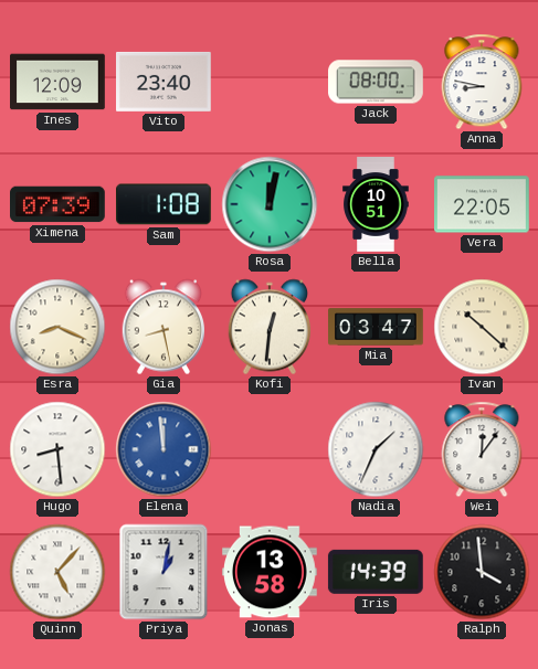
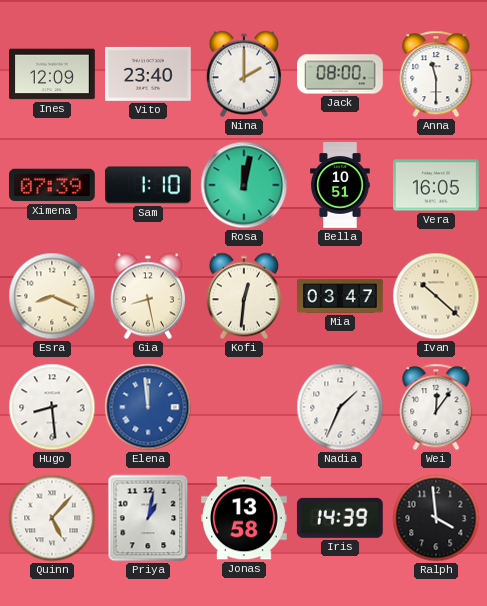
Nina: none -> 2:00
Anna: 8:47 -> 11:30
Sam: 1:08 -> 1:10
Vera: 22:05 -> 16:05
